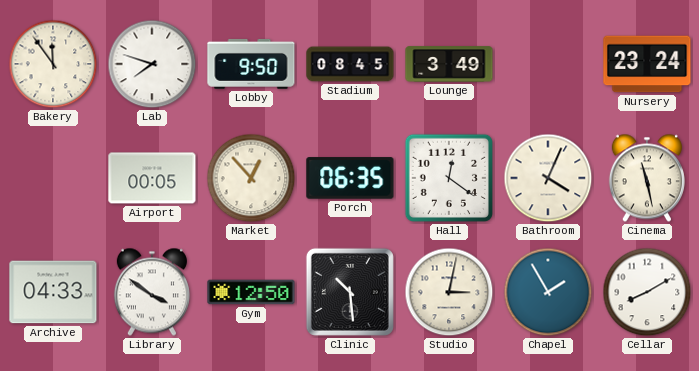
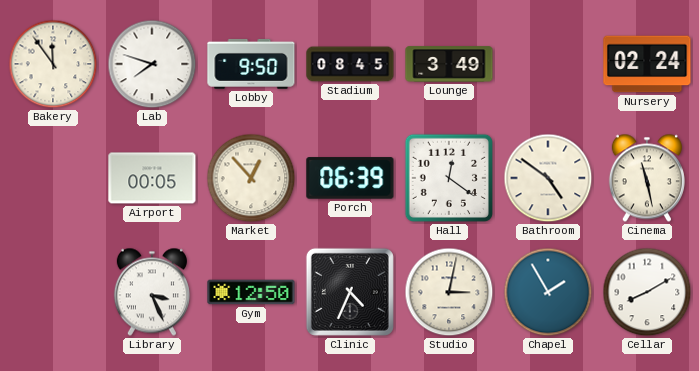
Nursery: 23:24 -> 02:24
Porch: 06:35 -> 06:39
Bathroom: 4:04 -> 4:51
Archive: 04:33 -> none
Library: 3:51 -> 3:26
Clinic: 10:29 -> 4:34
